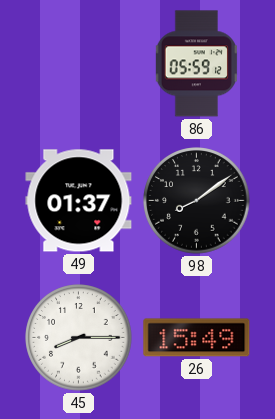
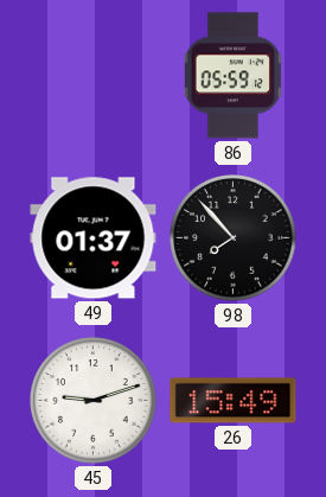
98: 8:09 -> 7:53
45: 8:15 -> 9:12
